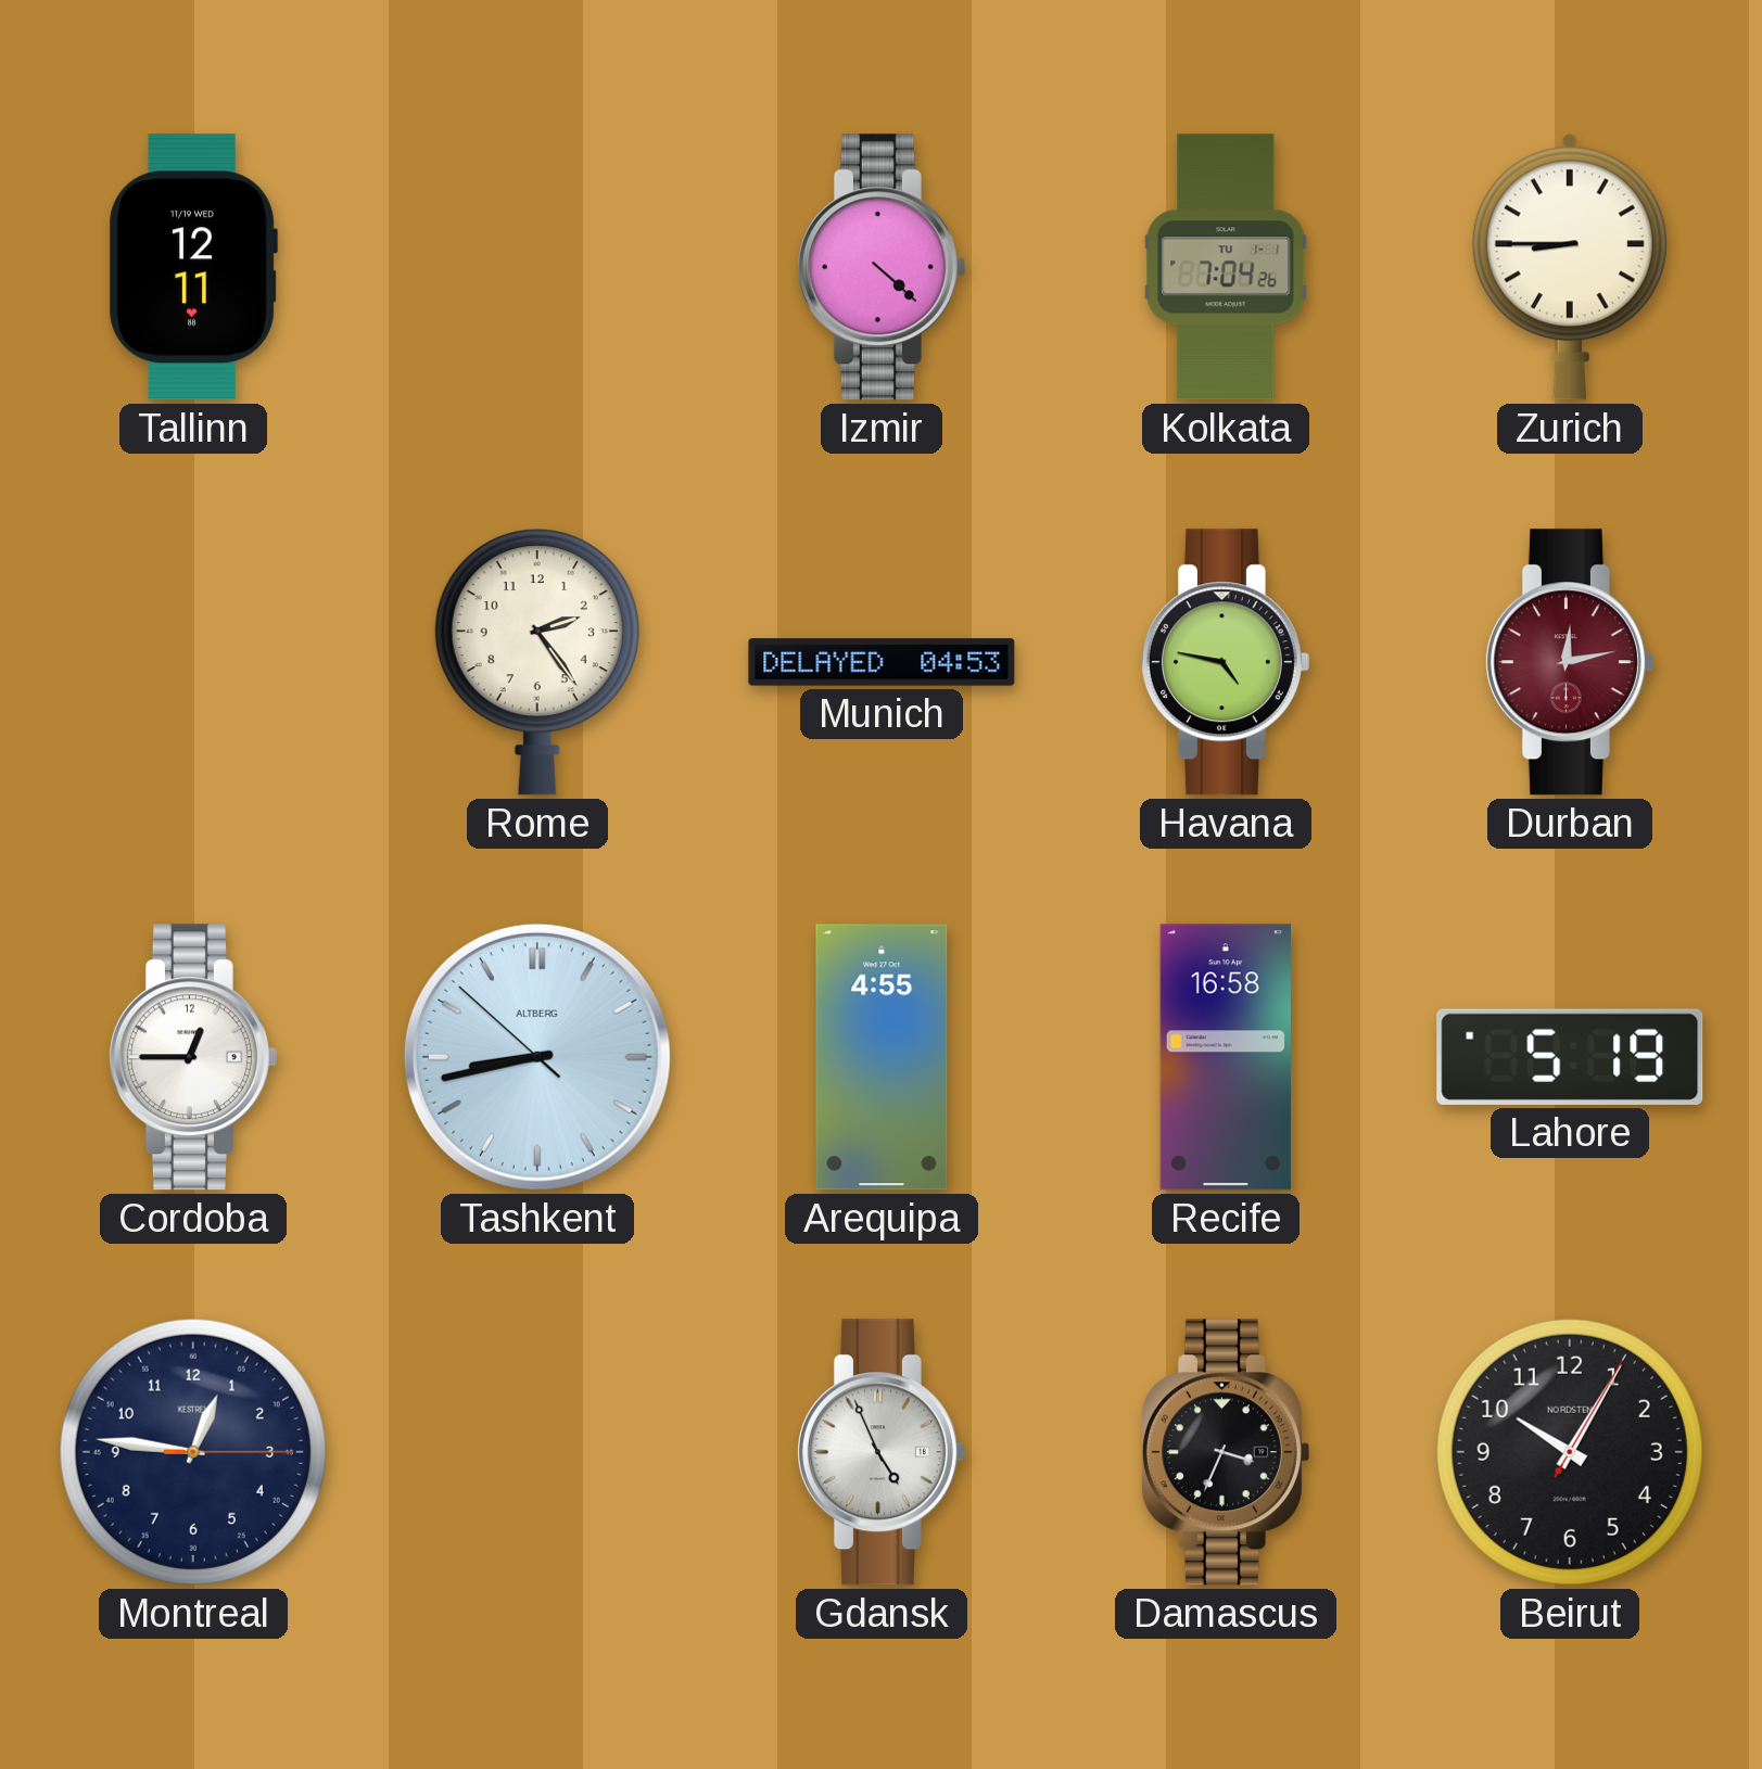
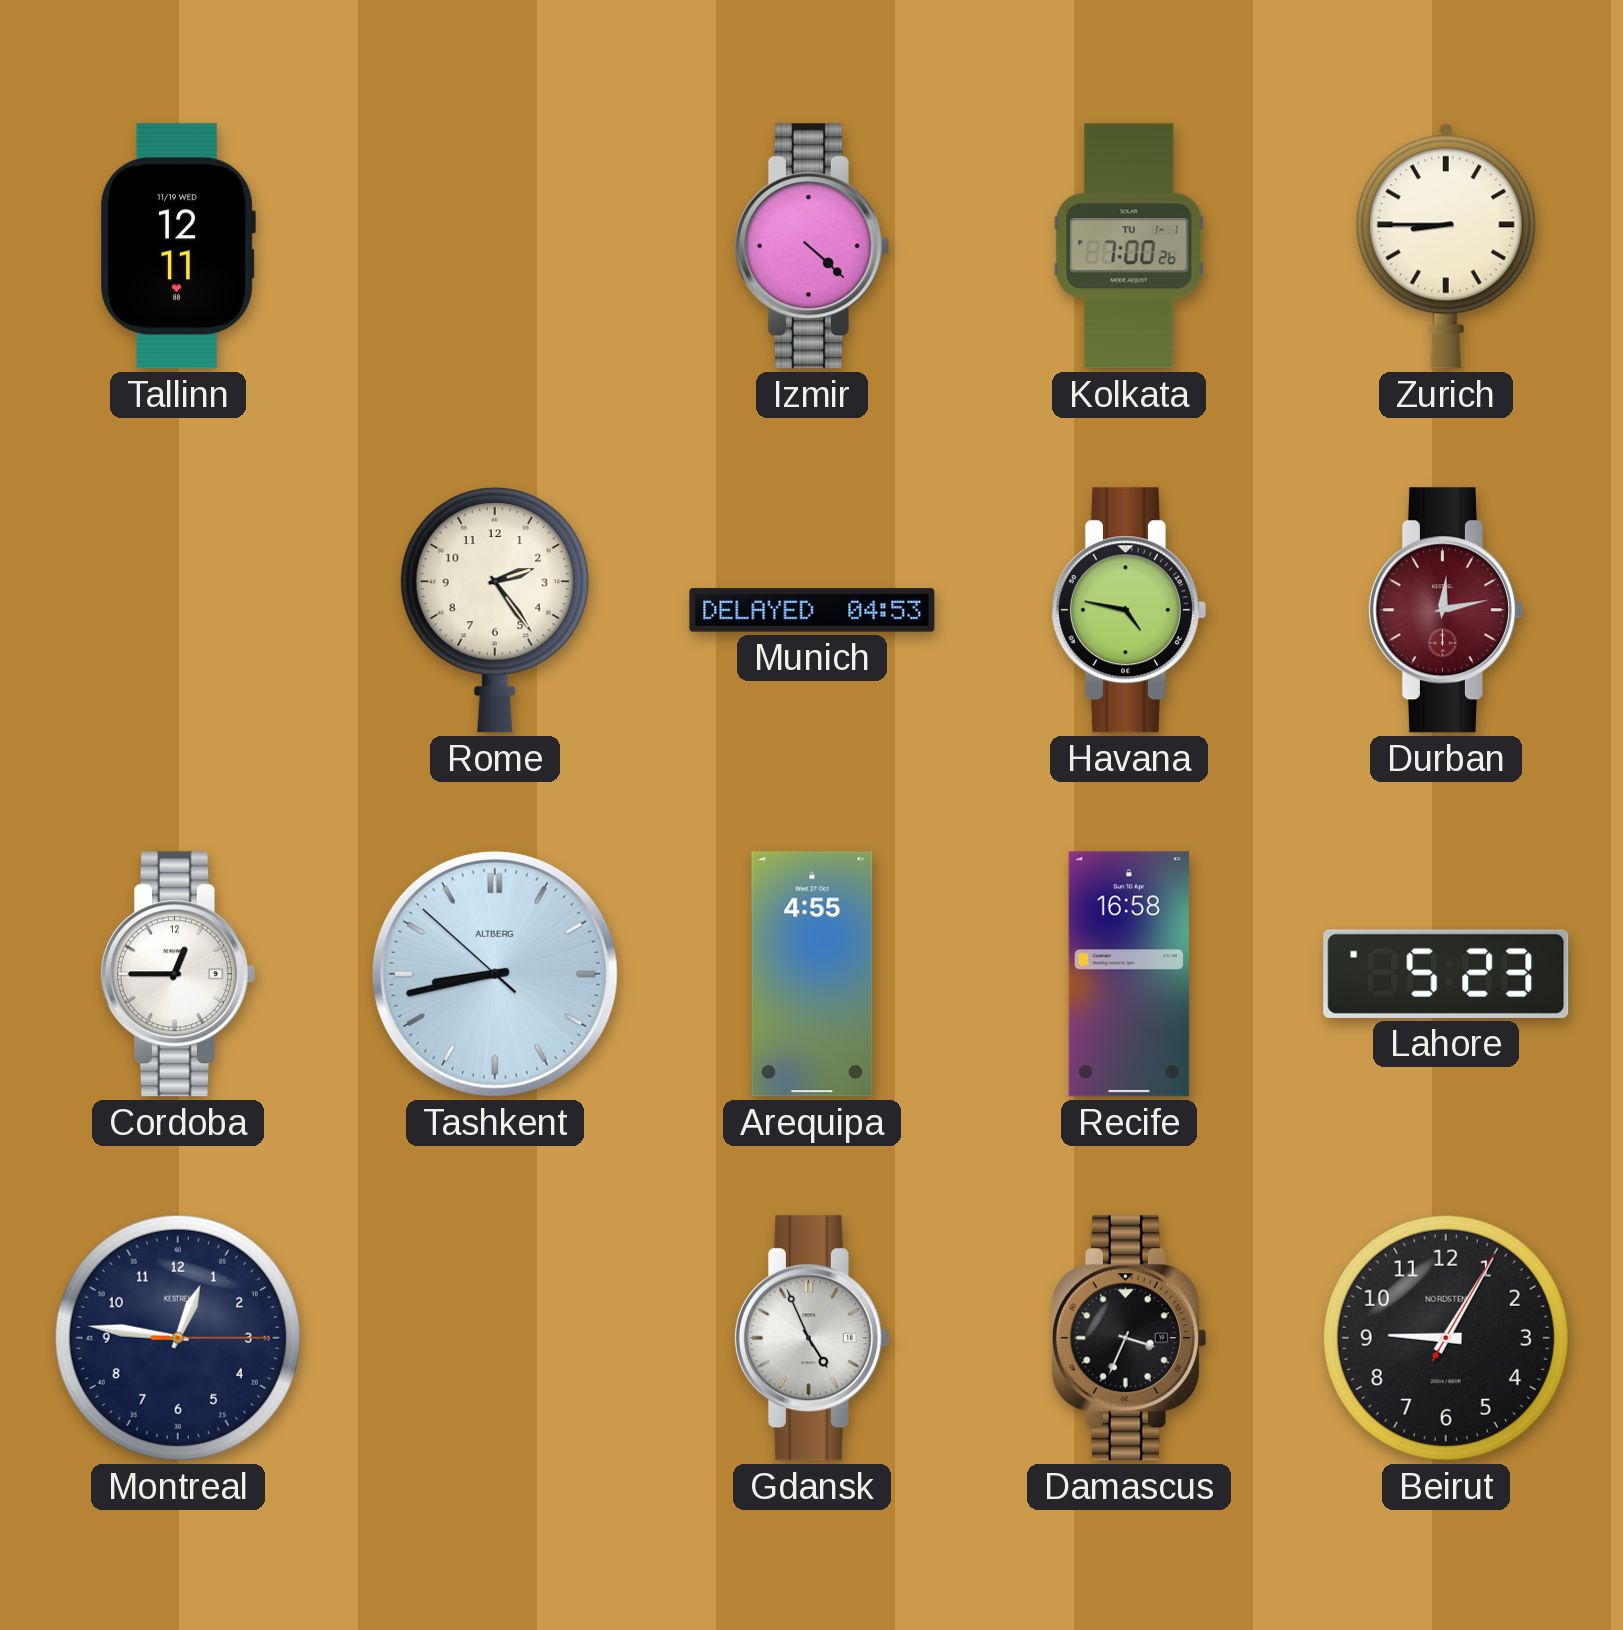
Kolkata: 7:04 -> 7:00
Lahore: 5:19 -> 5:23
Beirut: 10:05 -> 9:05
